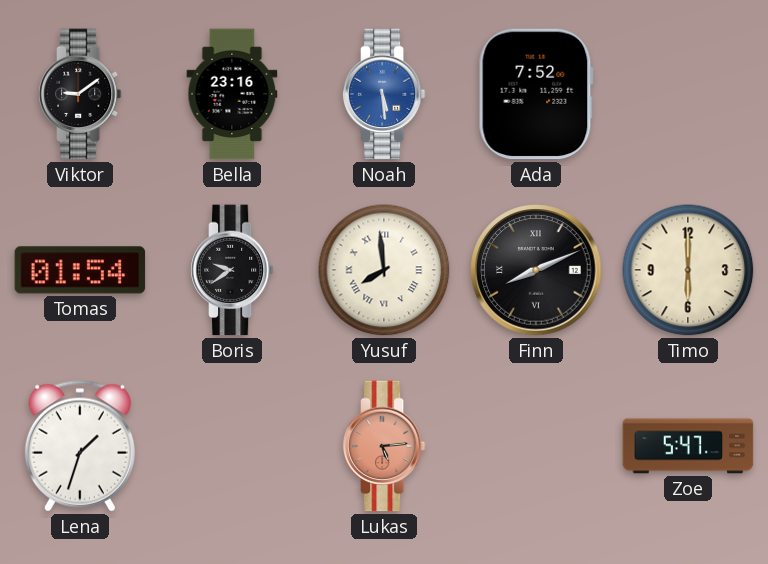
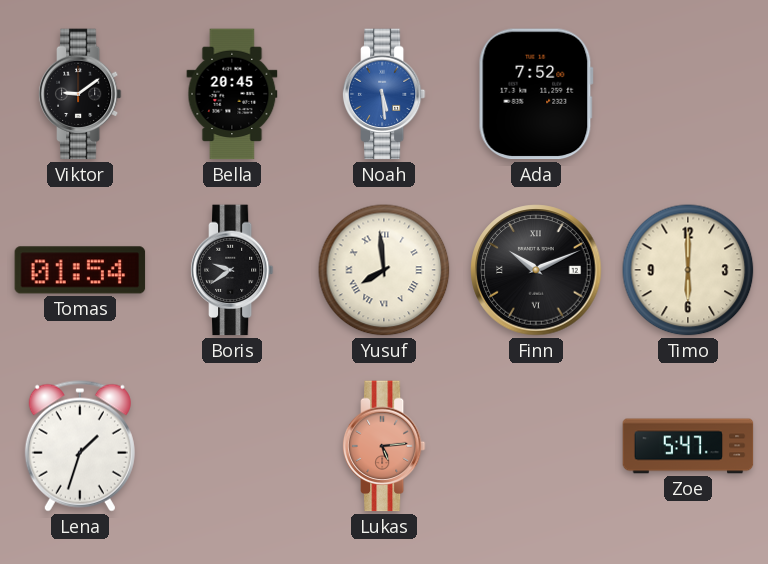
Bella: 23:16 -> 20:45
Finn: 8:11 -> 10:11
